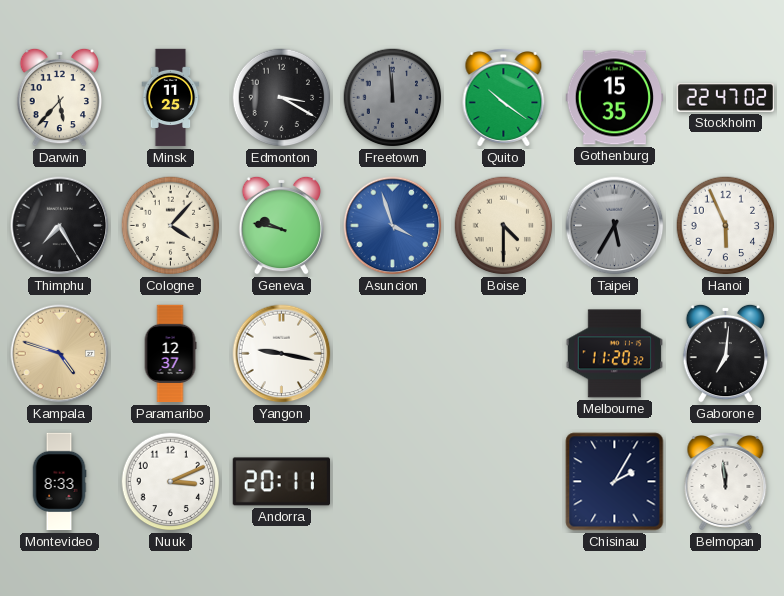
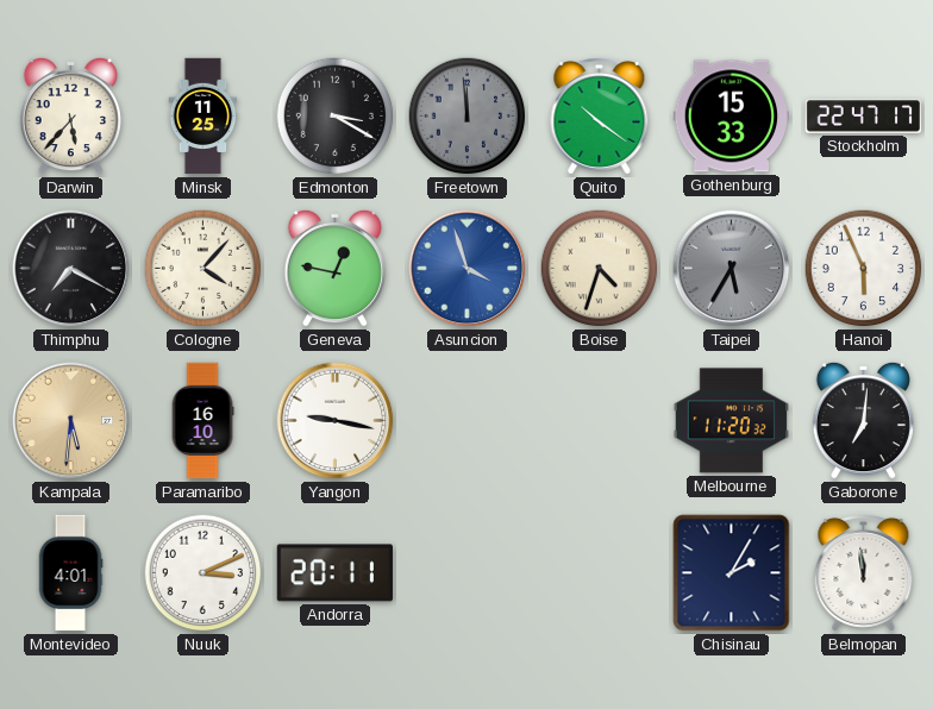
Gothenburg: 15:35 -> 15:33
Stockholm: 22:47:02 -> 22:47:17
Thimphu: 7:25 -> 7:20
Geneva: 9:47 -> 12:47
Boise: 4:30 -> 4:33
Kampala: 4:48 -> 5:31
Paramaribo: 12:37 -> 16:10
Montevideo: 8:33 -> 4:01
